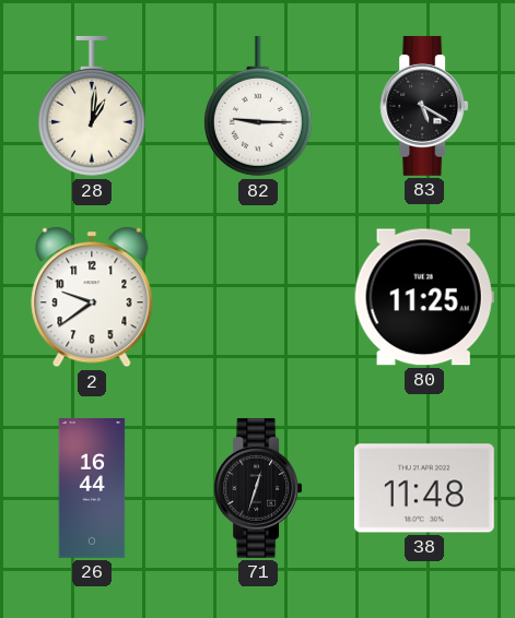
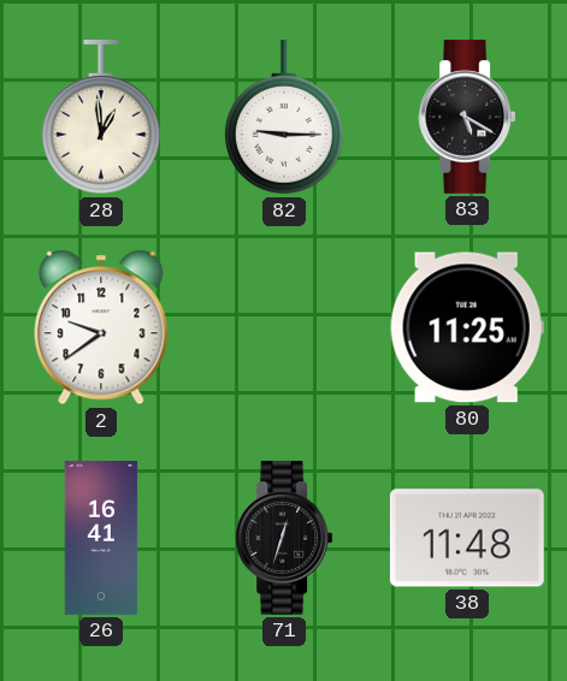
28: 1:01 -> 12:59
26: 16:44 -> 16:41
